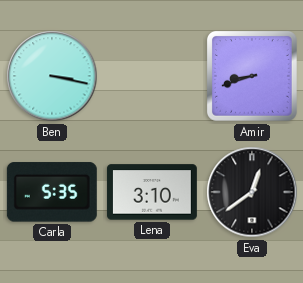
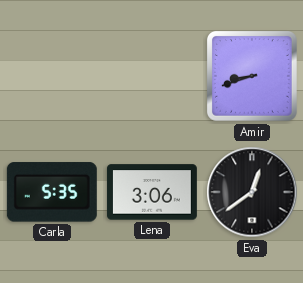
Ben: 3:17 -> none
Lena: 3:10 -> 3:06
